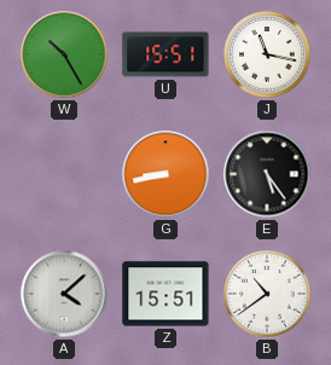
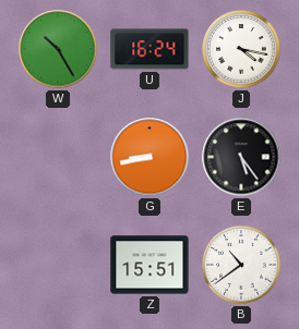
U: 15:51 -> 16:24
J: 11:17 -> 4:17
A: 4:08 -> none
